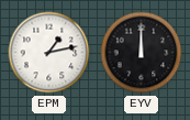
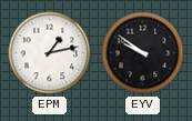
EYV: 12:00 -> 9:51
